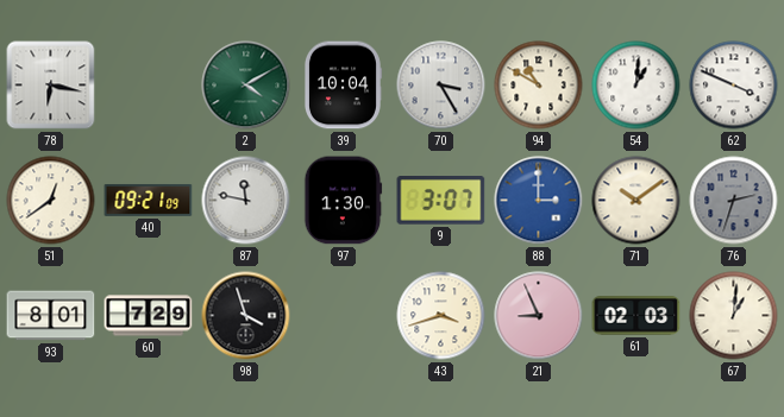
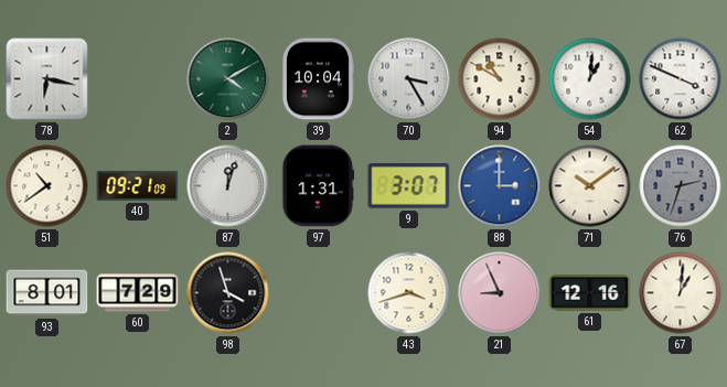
51: 12:39 -> 10:39
87: 11:47 -> 12:03
97: 1:30 -> 1:31
61: 02:03 -> 12:16
